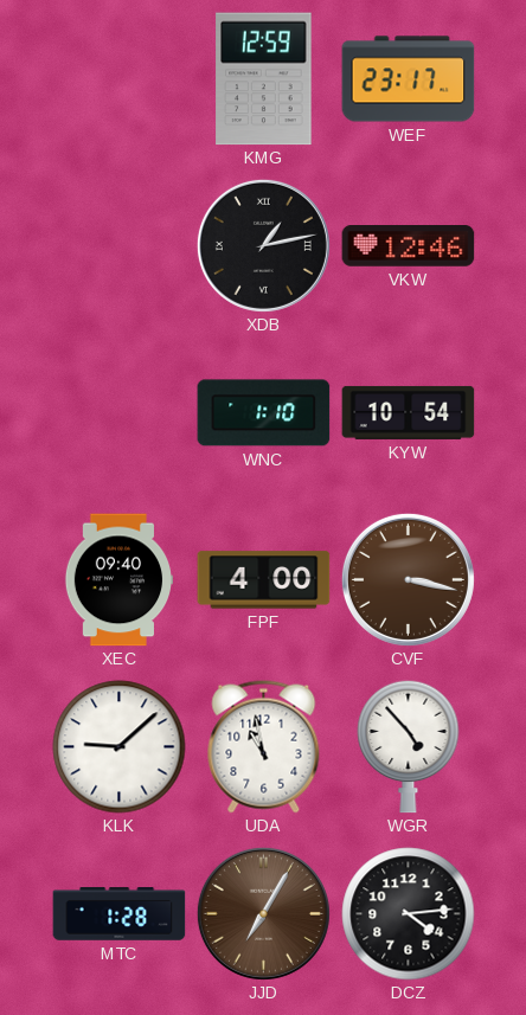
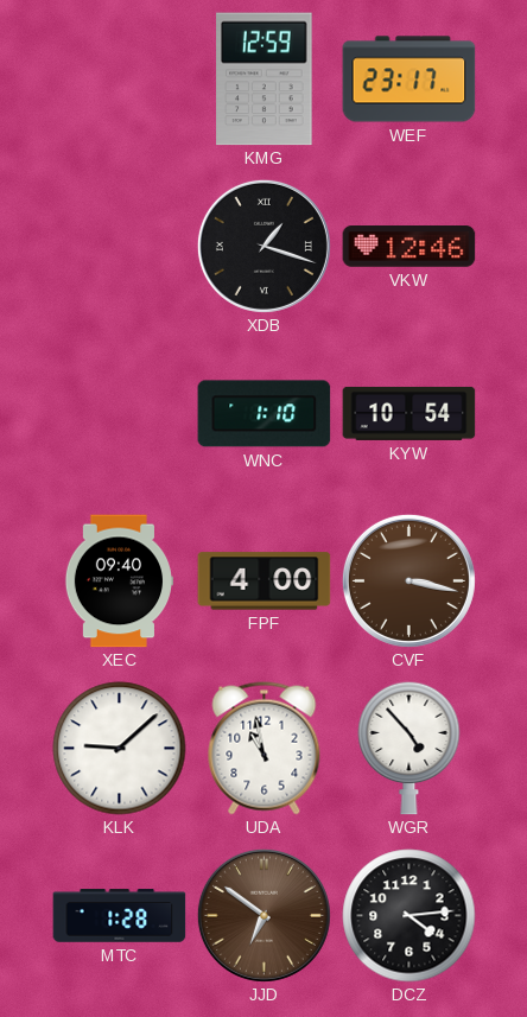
XDB: 1:13 -> 1:18
JJD: 7:05 -> 6:51
